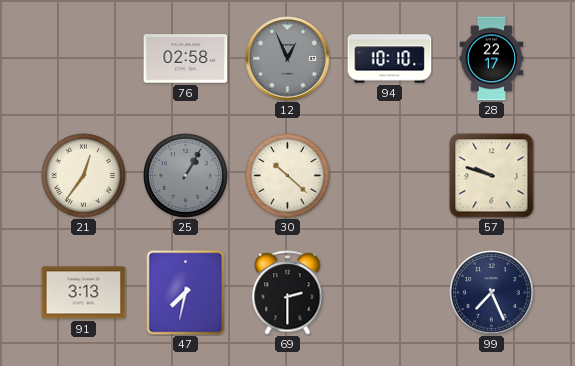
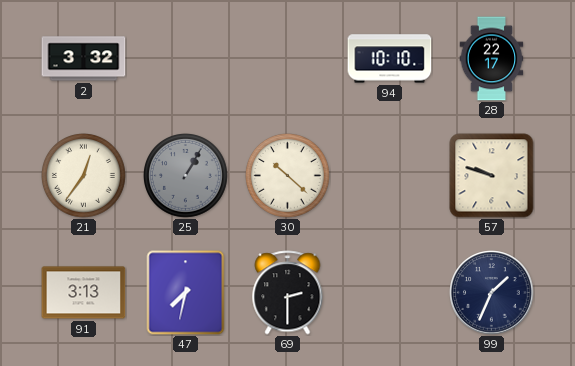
2: none -> 3:32
76: 02:58 -> none
12: 12:56 -> none
99: 7:26 -> 1:34
